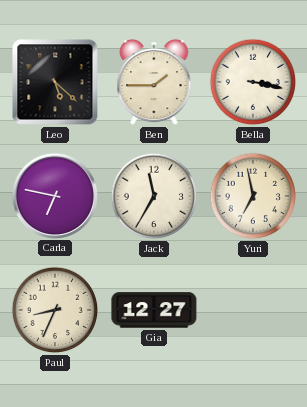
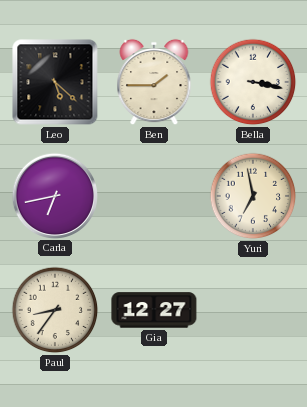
Carla: 6:47 -> 6:43
Jack: 11:35 -> none
Paul: 8:34 -> 8:36
